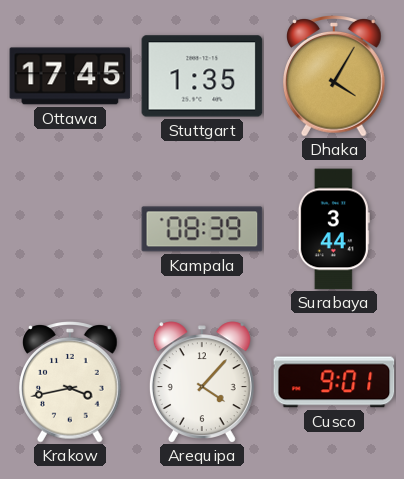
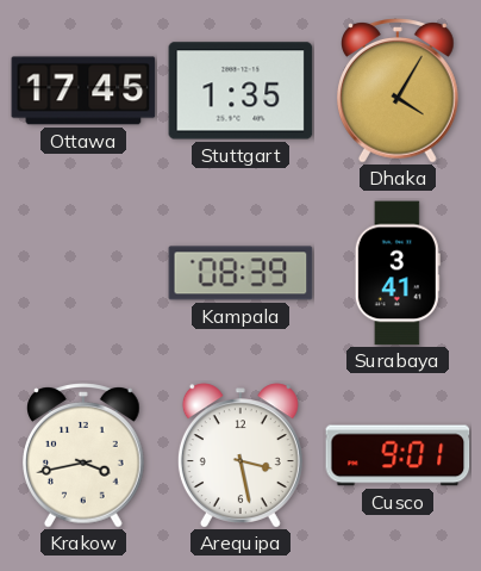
Surabaya: 3:44 -> 3:41
Arequipa: 4:07 -> 3:28
